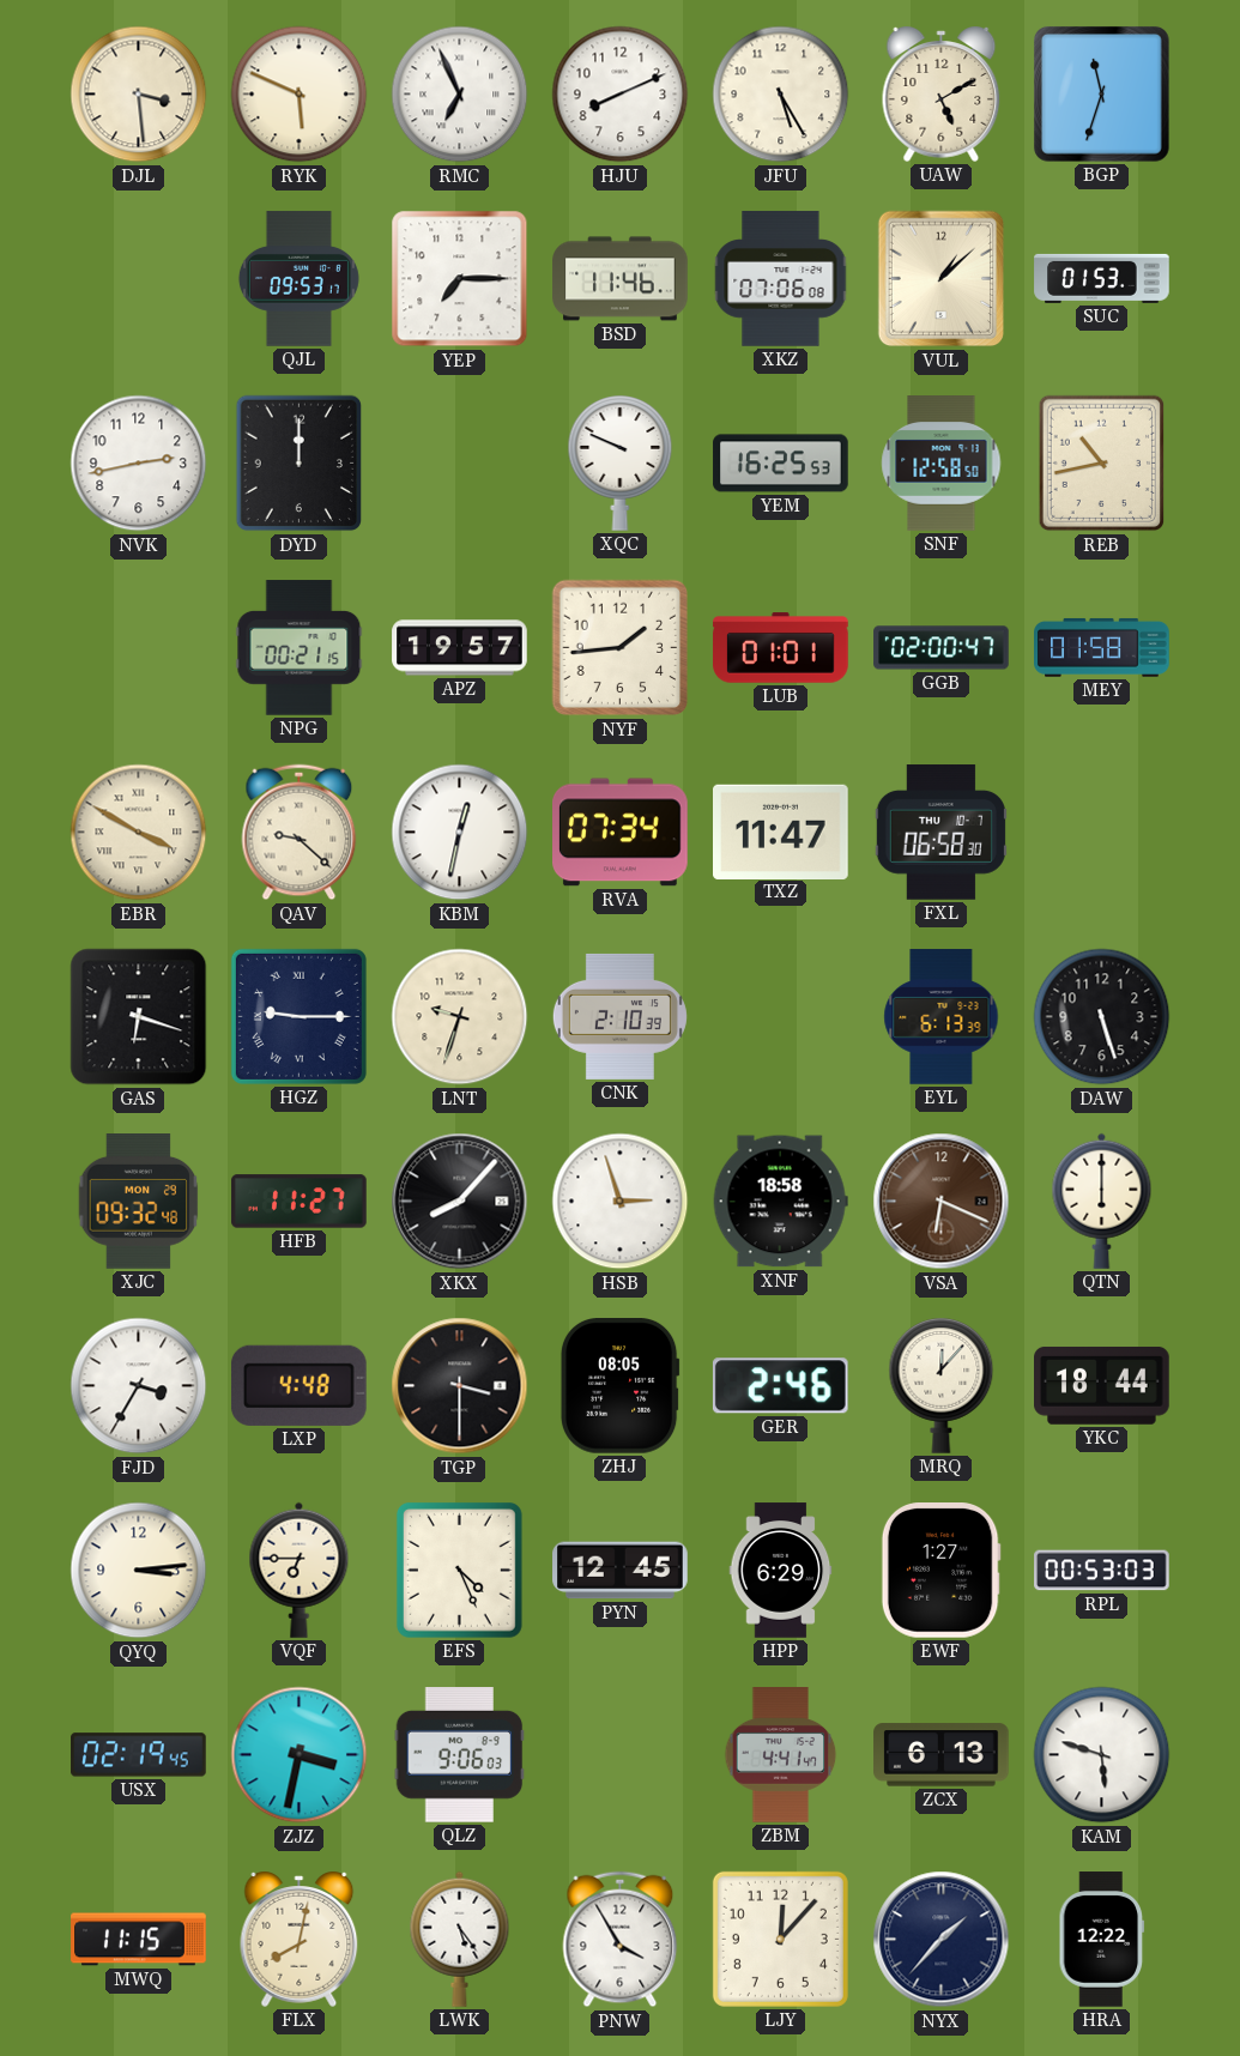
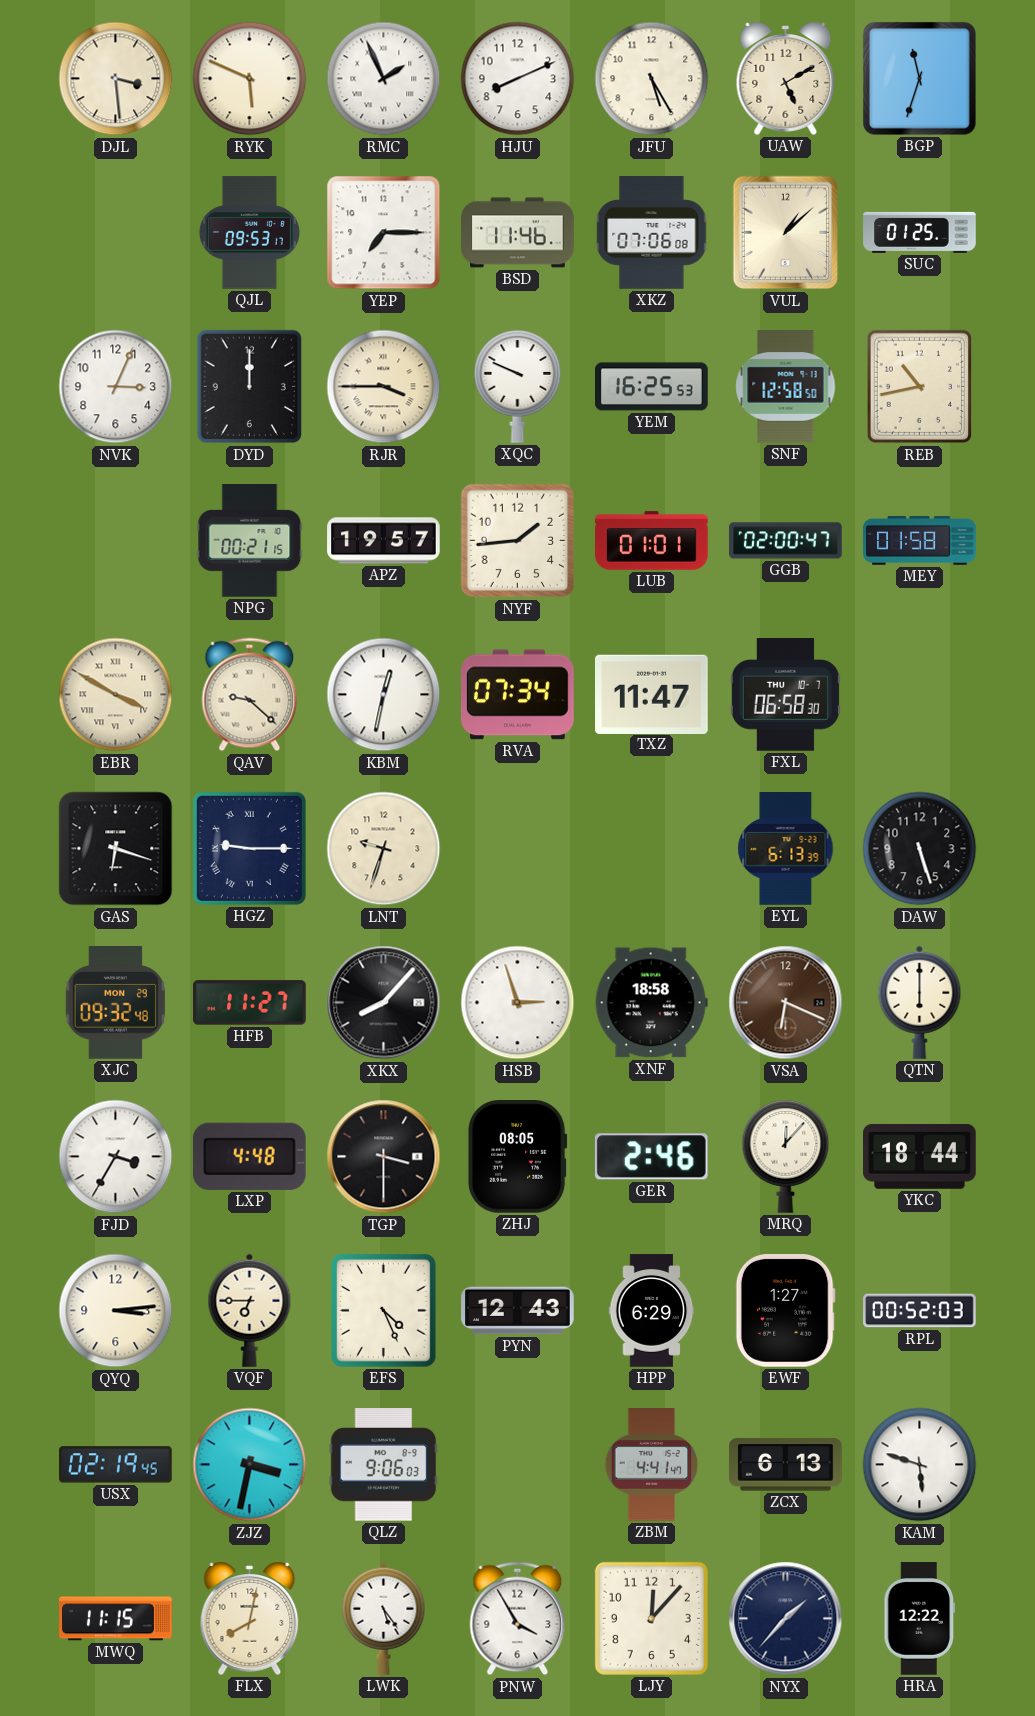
RMC: 6:56 -> 1:56
SUC: 01:53 -> 01:25
NVK: 2:43 -> 3:04
RJR: none -> 3:45
CNK: 2:10 -> none
PYN: 12:45 -> 12:43
RPL: 00:53 -> 00:52
